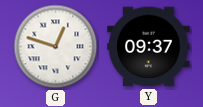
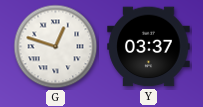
Y: 09:37 -> 03:37
